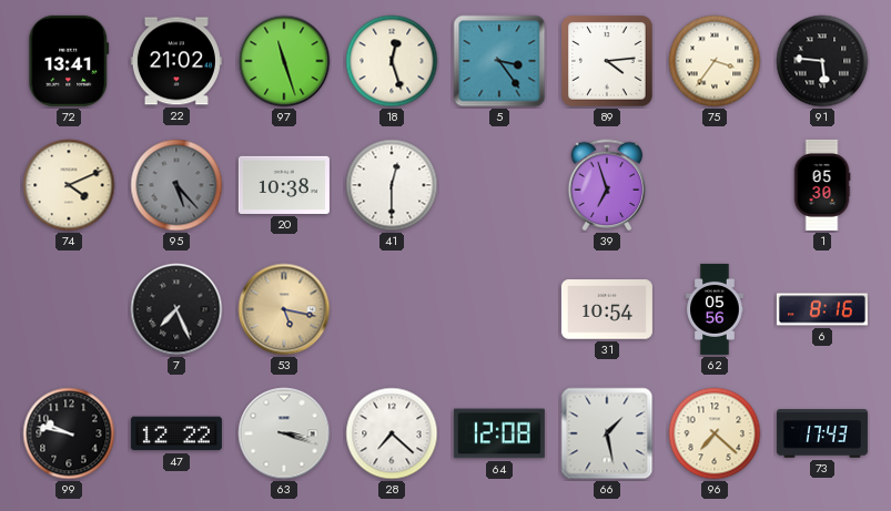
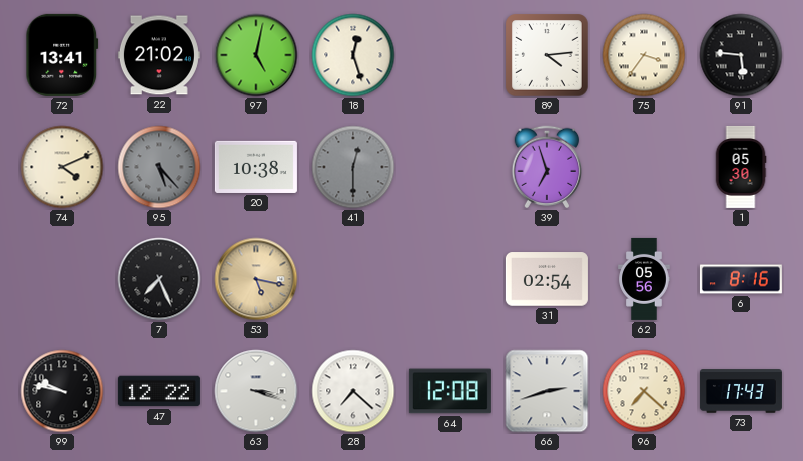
97: 11:27 -> 5:02
5: 3:24 -> none
41 dial: white -> grey
31: 10:54 -> 02:54
66: 1:28 -> 2:42
